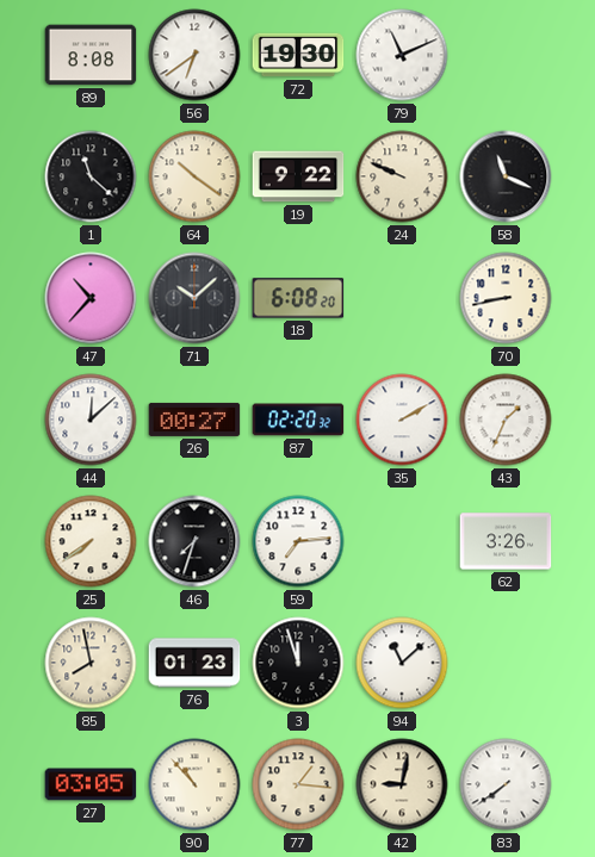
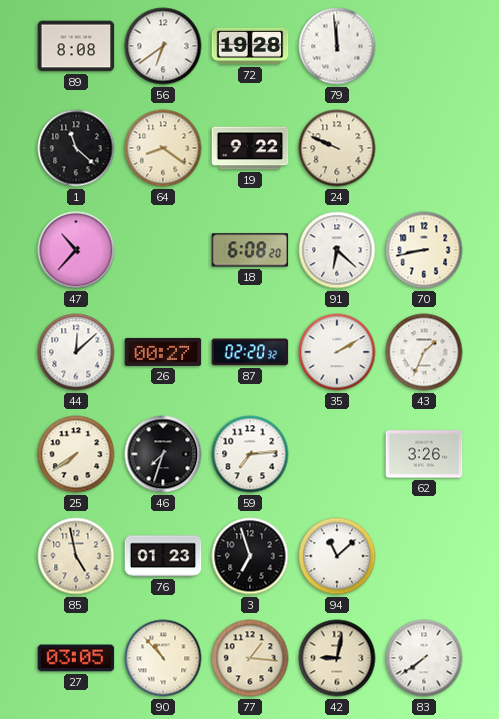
72: 19:30 -> 19:28
79: 11:11 -> 11:59
64: 10:21 -> 8:21
58: 11:19 -> none
71: 10:08 -> none
91: none -> 6:22
85: 7:58 -> 4:58
3: 11:57 -> 6:57
